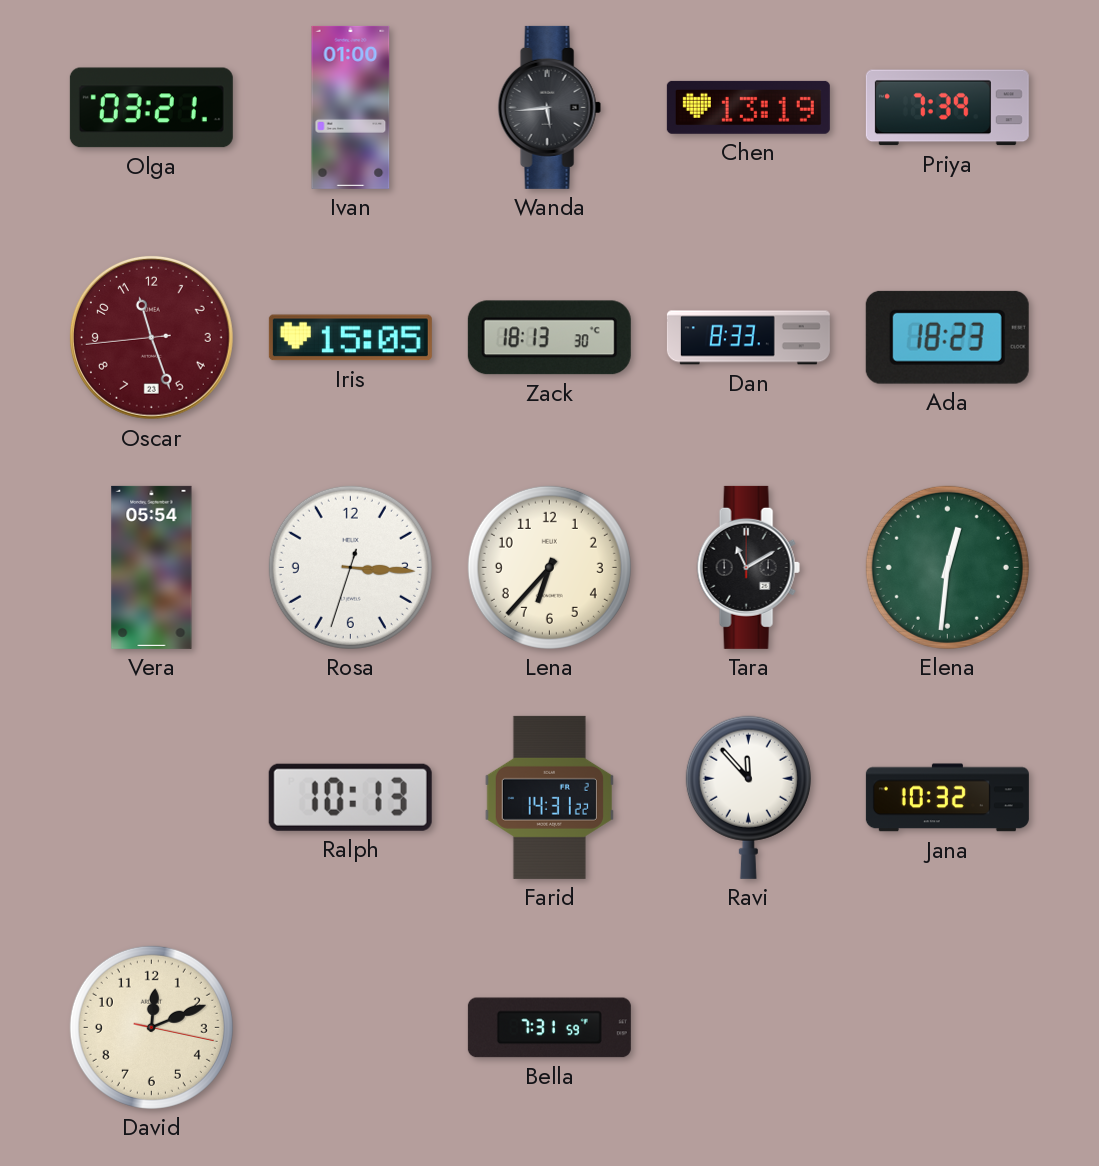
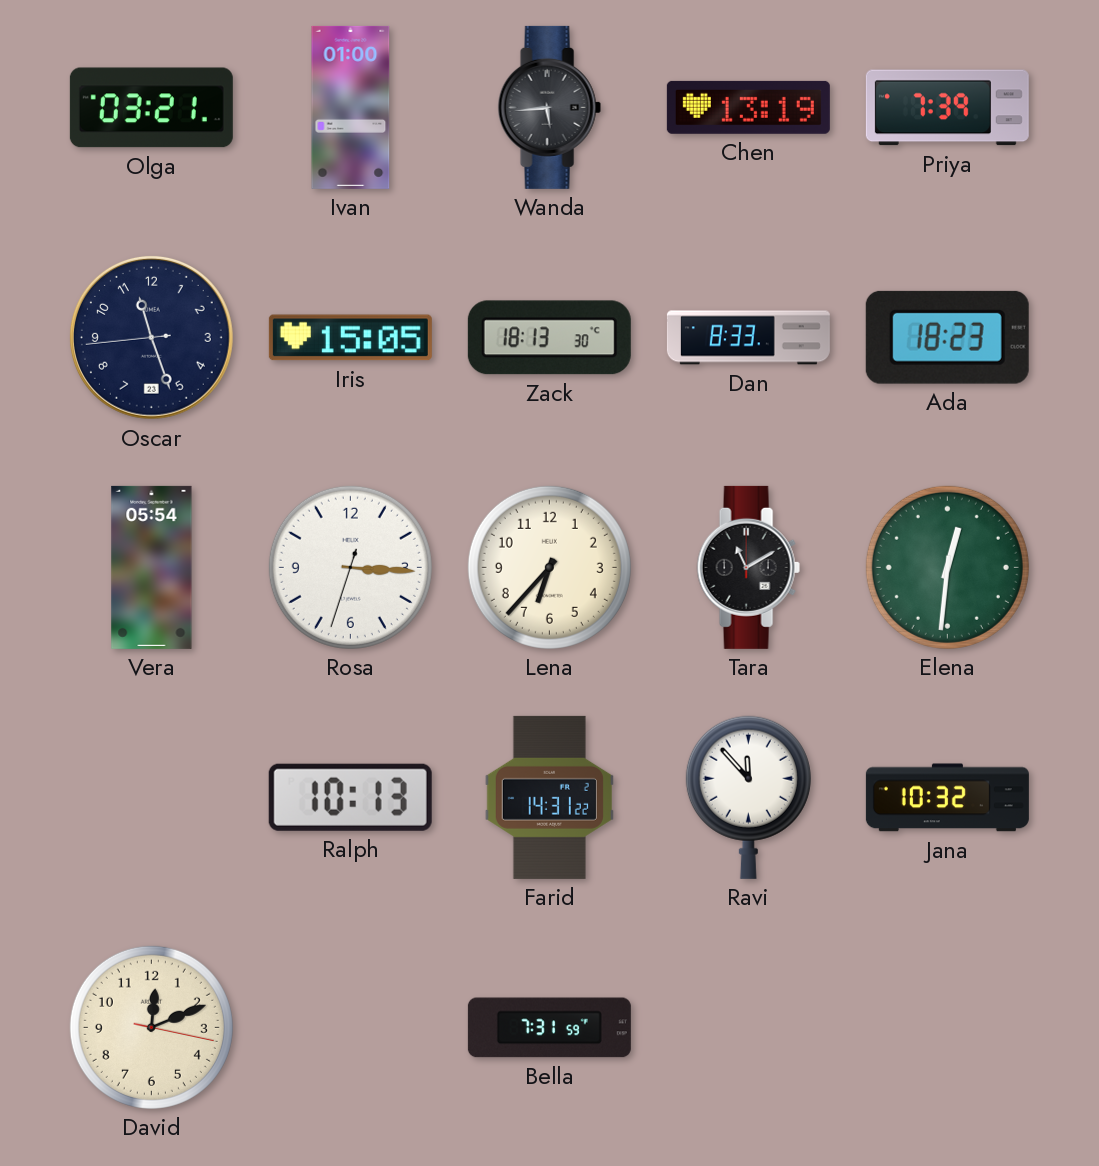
Oscar dial: burgundy -> navy
